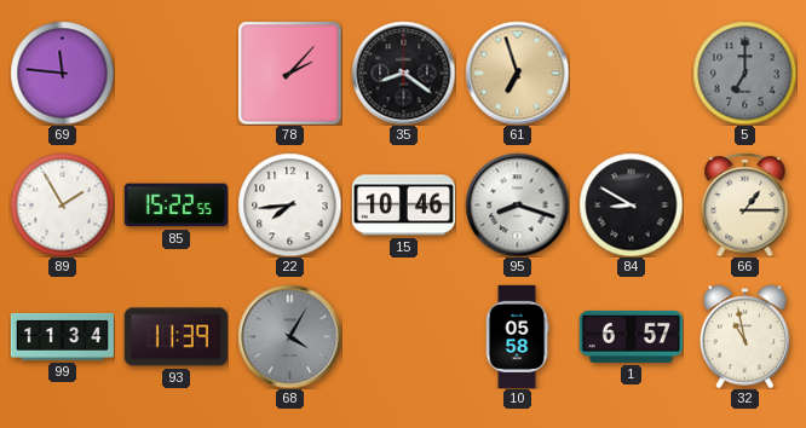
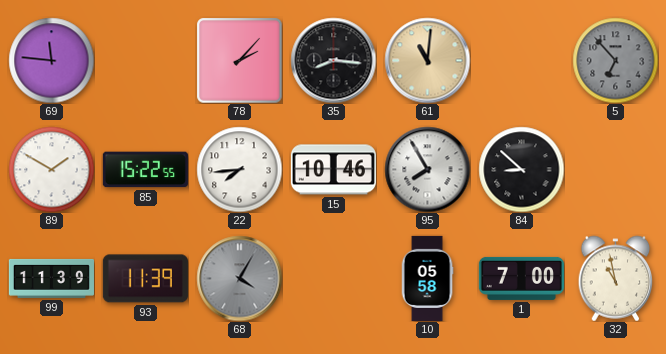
35: 8:21 -> 8:16
61: 6:57 -> 11:01
5: 7:00 -> 6:53
89: 1:55 -> 1:50
95: 8:18 -> 7:55
84: 8:50 -> 8:52
66: 1:15 -> none
99: 11:34 -> 11:39
1: 6:57 -> 7:00
